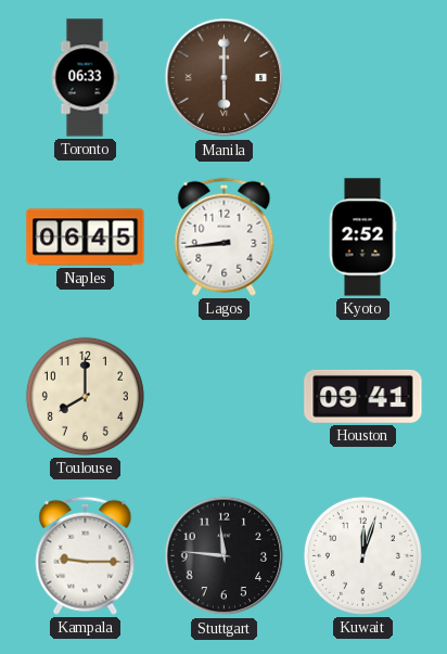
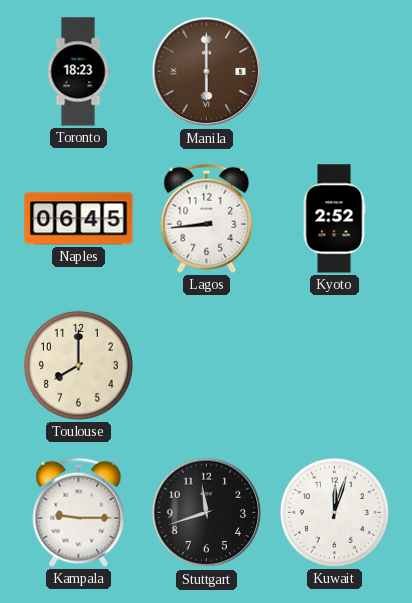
Toronto: 06:33 -> 18:23
Houston: 09:41 -> none
Stuttgart: 11:46 -> 11:42
